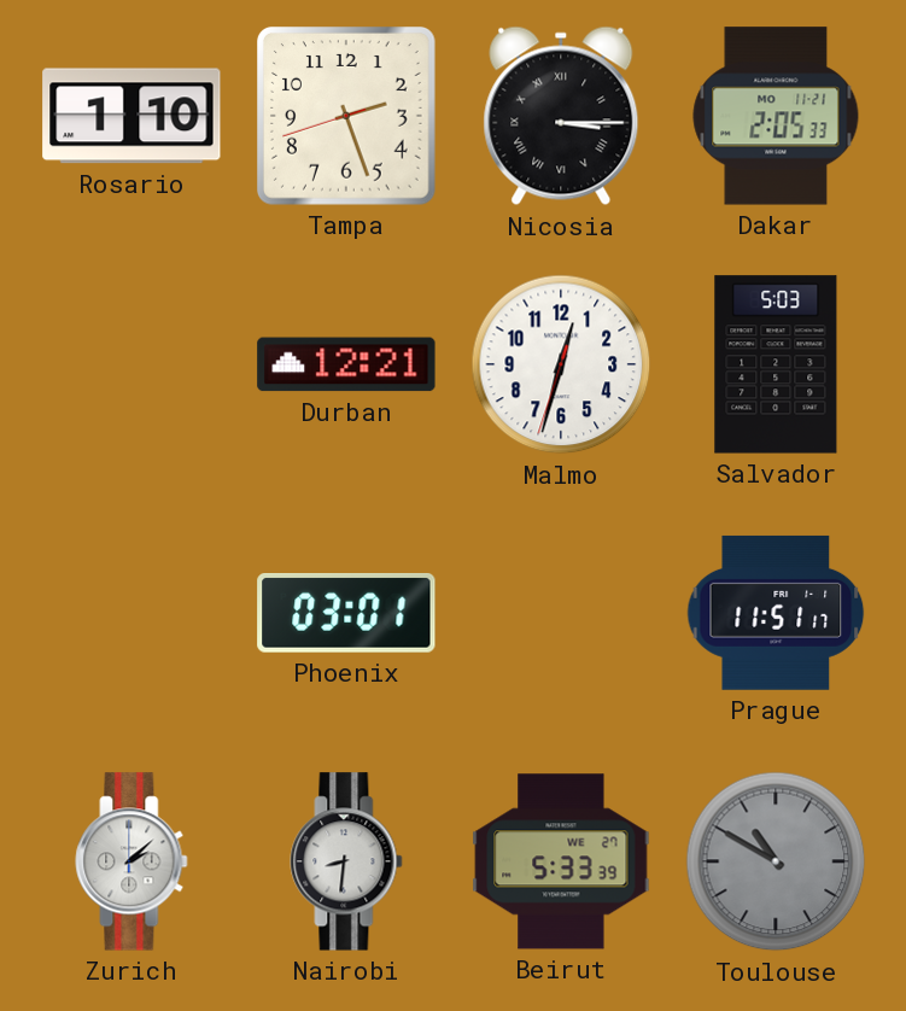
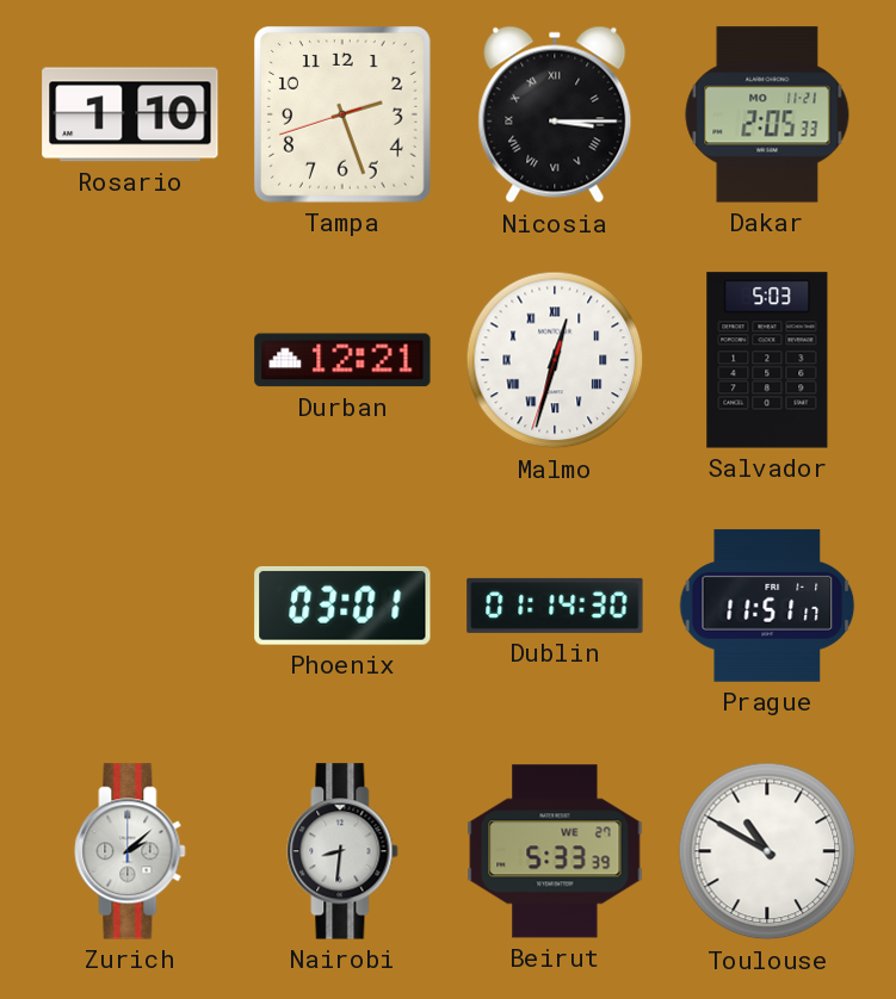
Malmo numerals: Arabic -> Roman
Dublin: none -> 01:14
Toulouse dial: grey -> white
